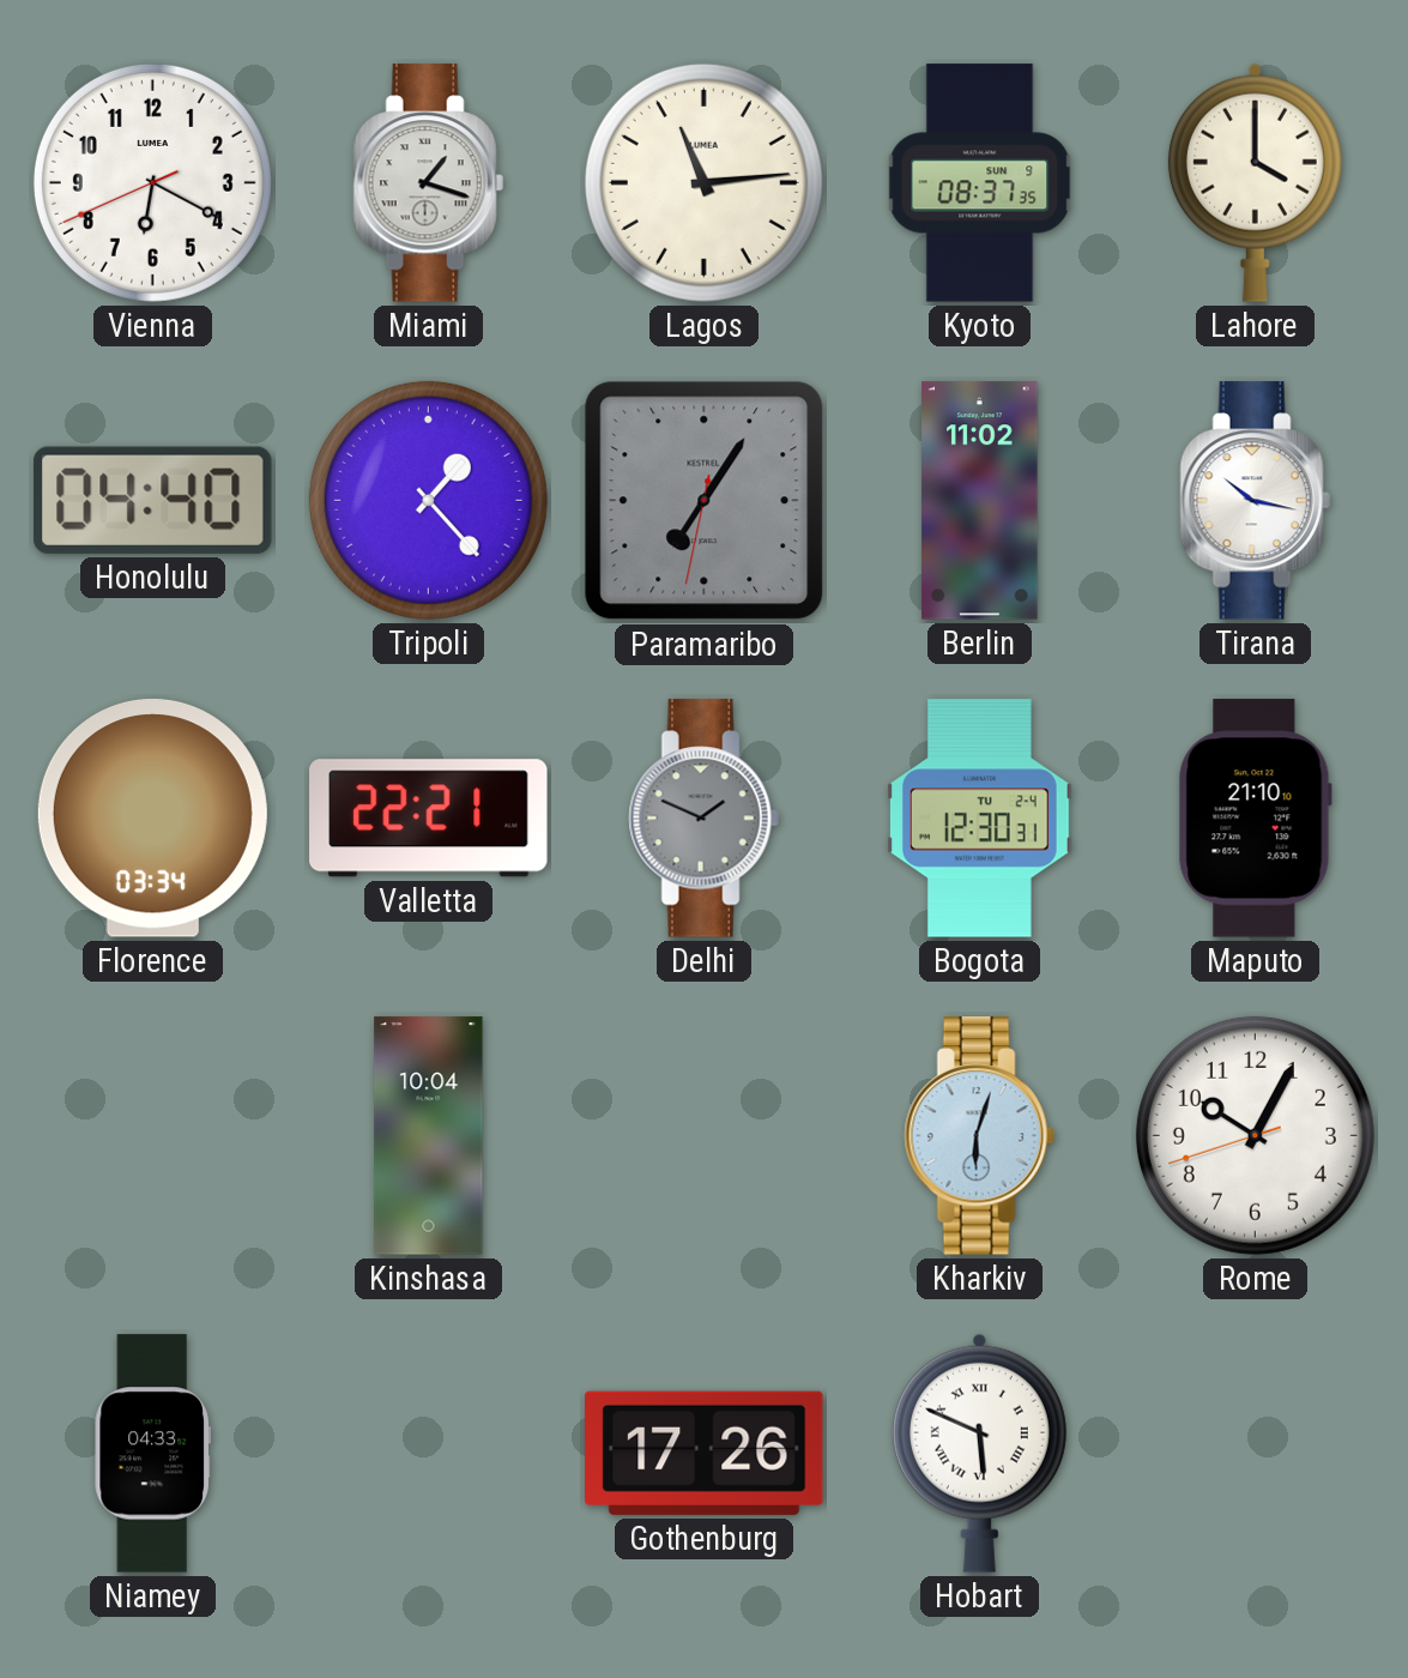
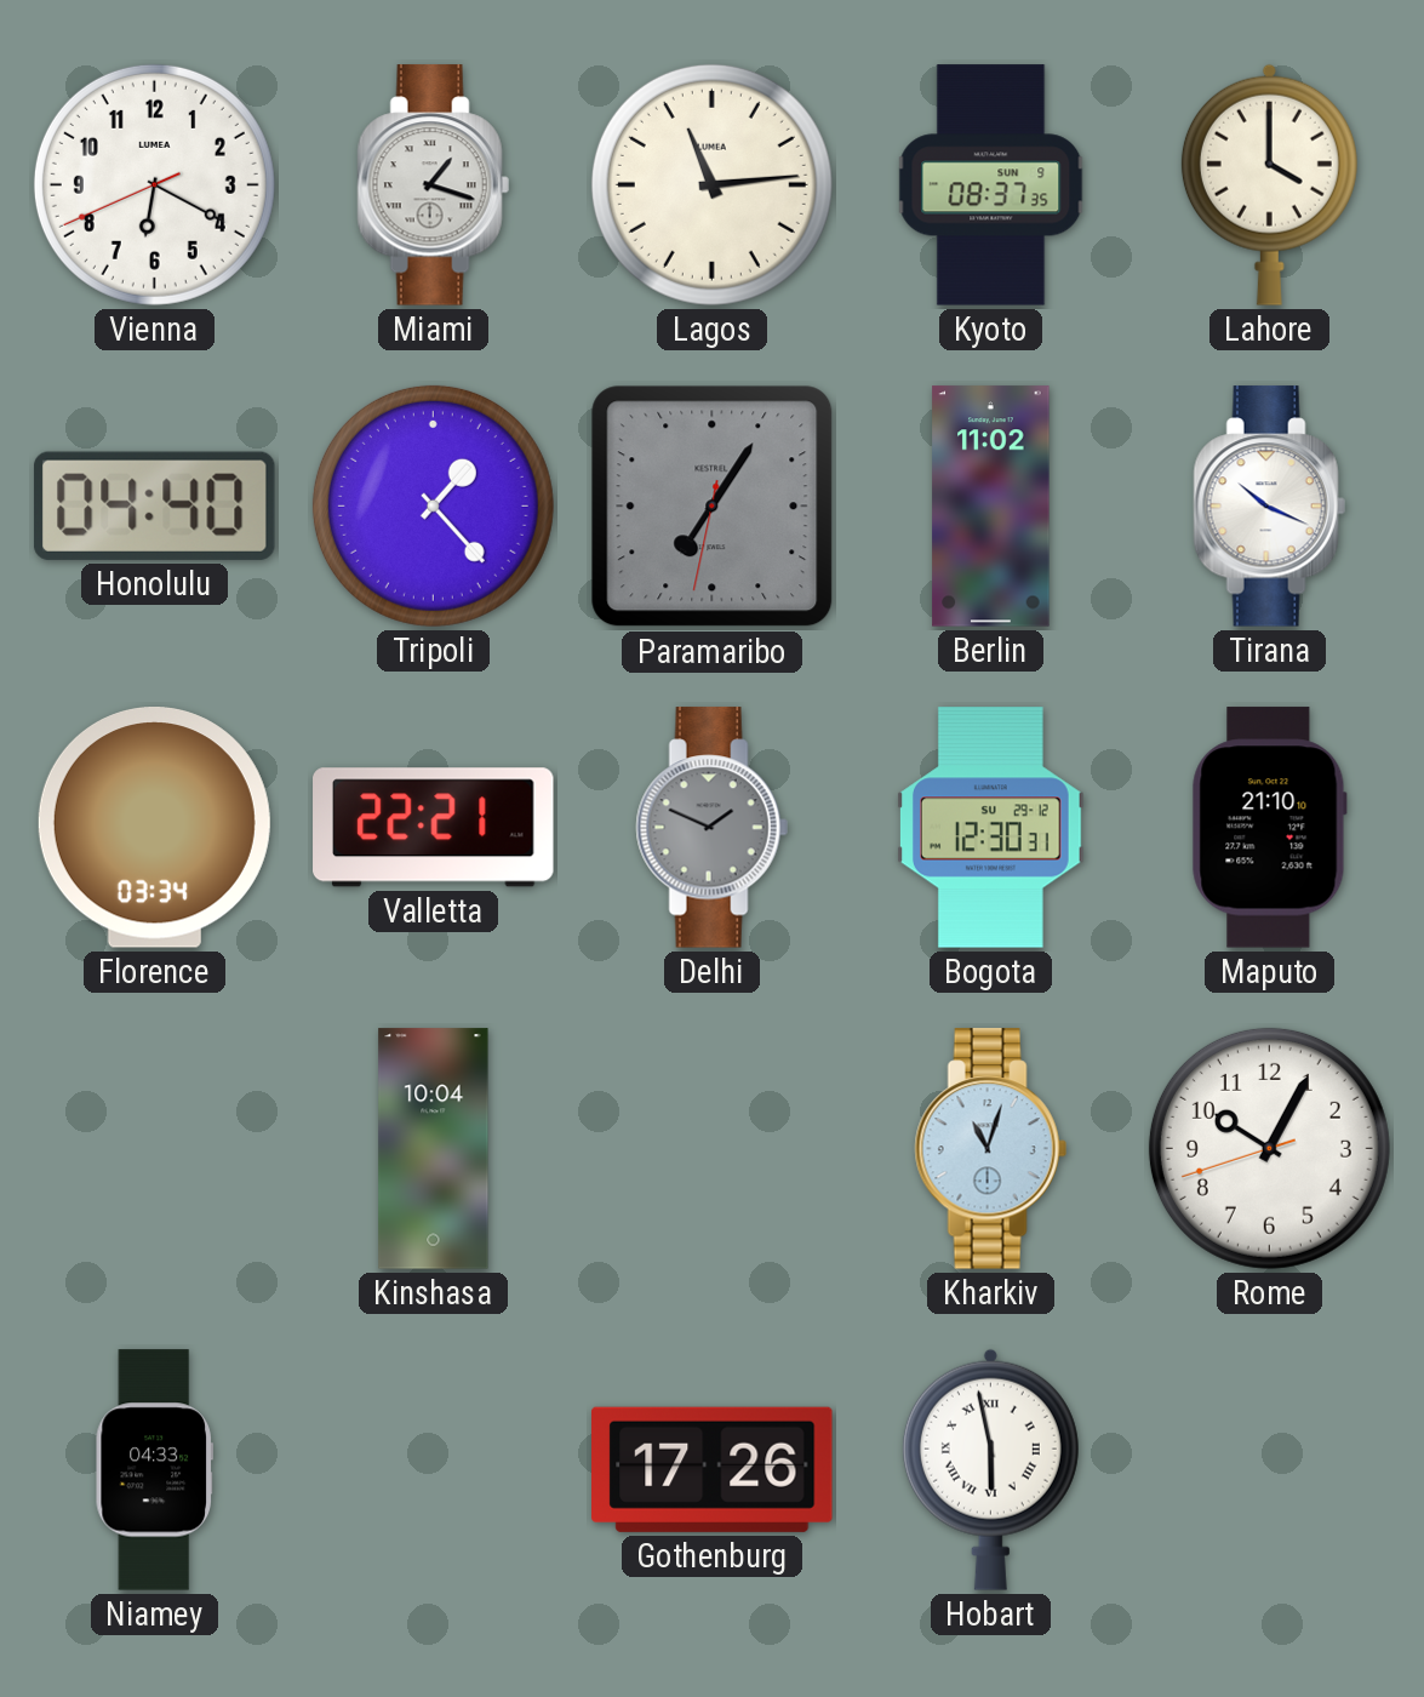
Tirana: 10:17 -> 10:19
Bogota date: TU 2-4 -> SU 29-12
Kharkiv: 6:03 -> 11:03
Hobart: 5:49 -> 5:58
